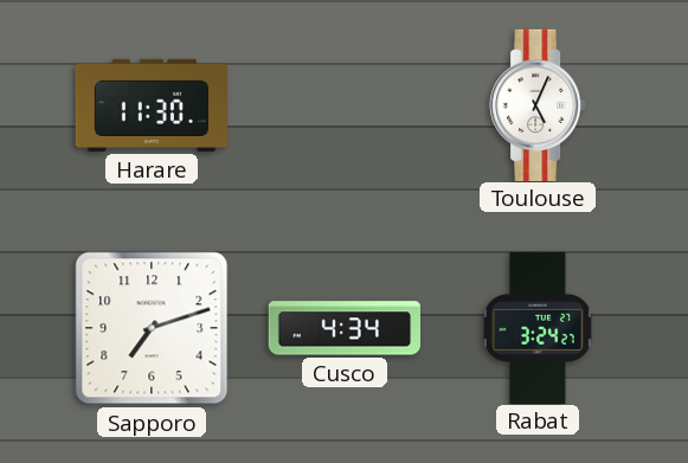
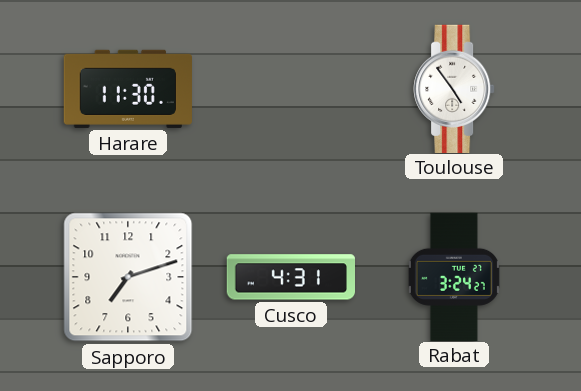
Toulouse: 5:04 -> 4:54
Cusco: 4:34 -> 4:31
